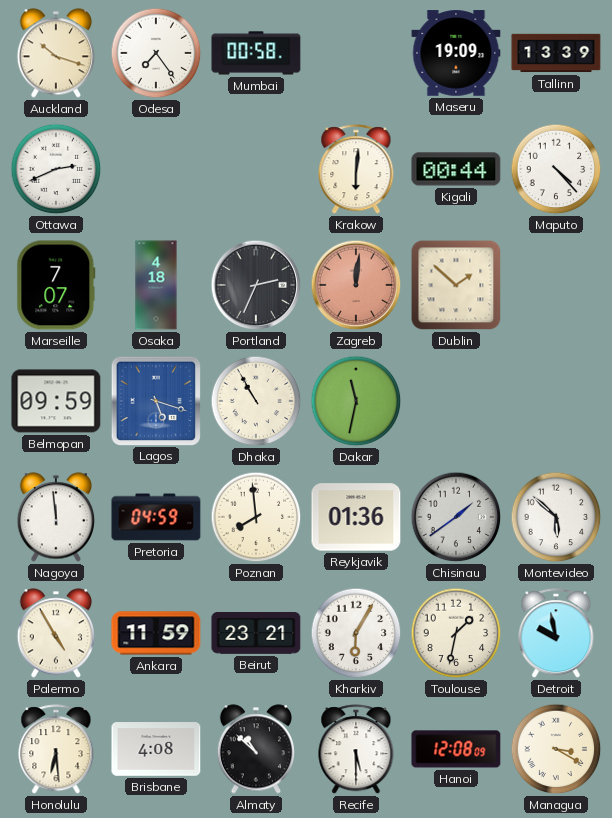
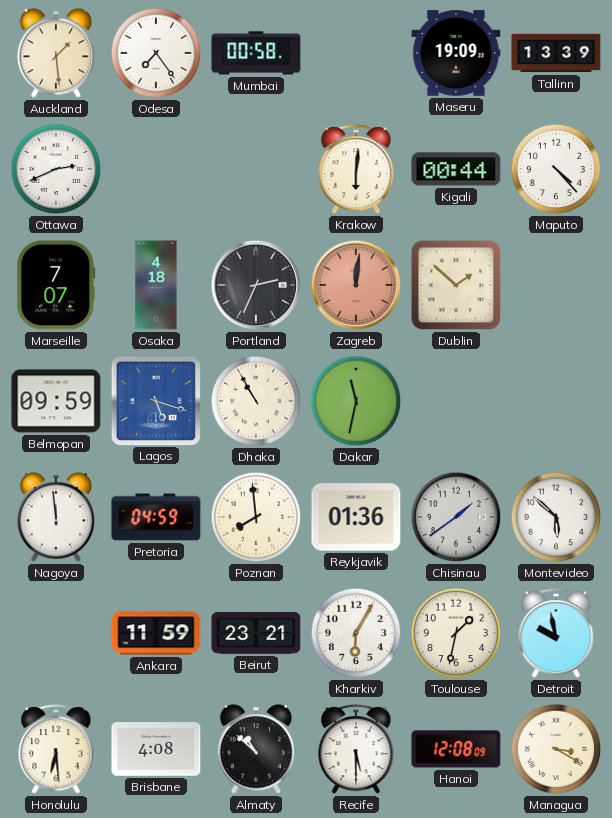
Auckland: 10:18 -> 1:29
Palermo: 4:55 -> none
